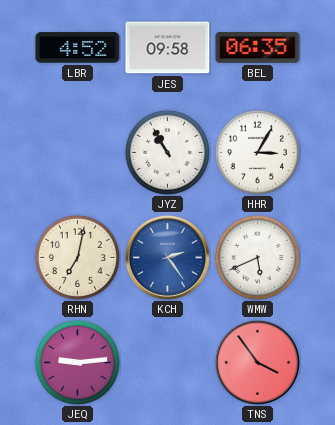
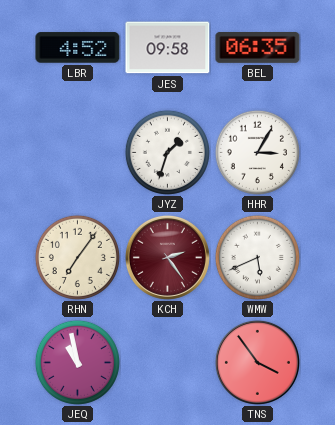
JYZ: 10:55 -> 1:33
RHN: 7:02 -> 7:06
KCH dial: blue -> burgundy
JEQ: 9:14 -> 10:58
